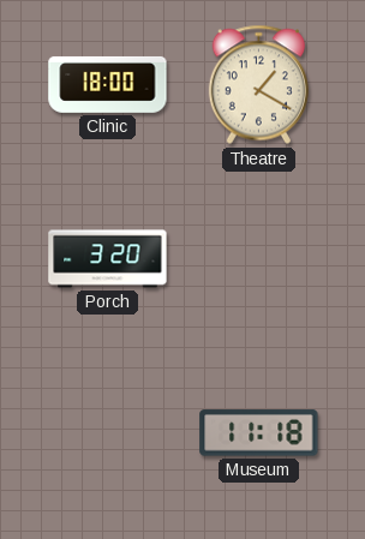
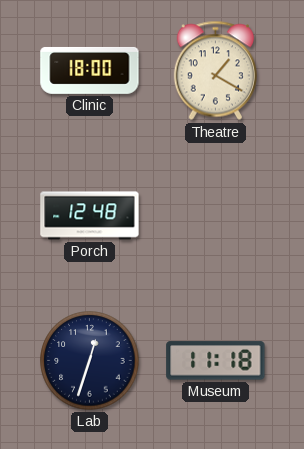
Porch: 3:20 -> 12:48
Lab: none -> 12:33
